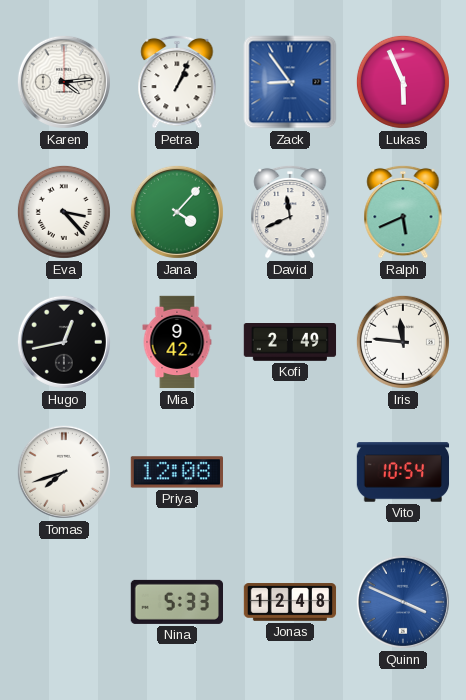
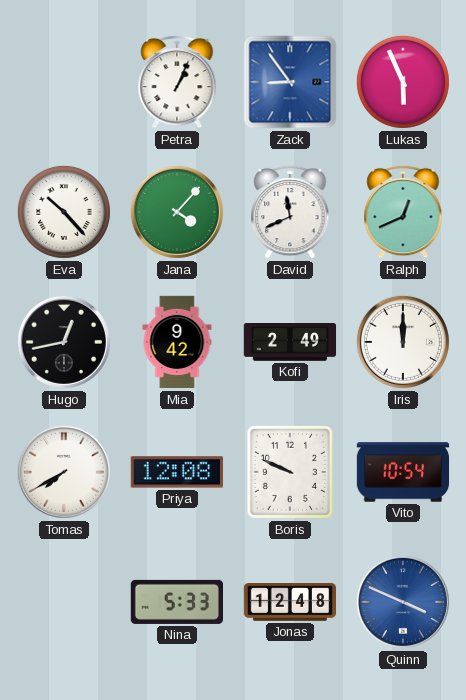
Karen: 4:14 -> none
Eva: 3:23 -> 10:23
Ralph: 5:41 -> 12:41
Iris: 11:46 -> 12:00
Tomas: 7:42 -> 7:40
Boris: none -> 9:49
